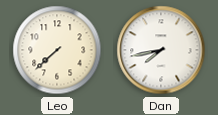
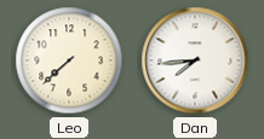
Dan: 7:43 -> 7:44
